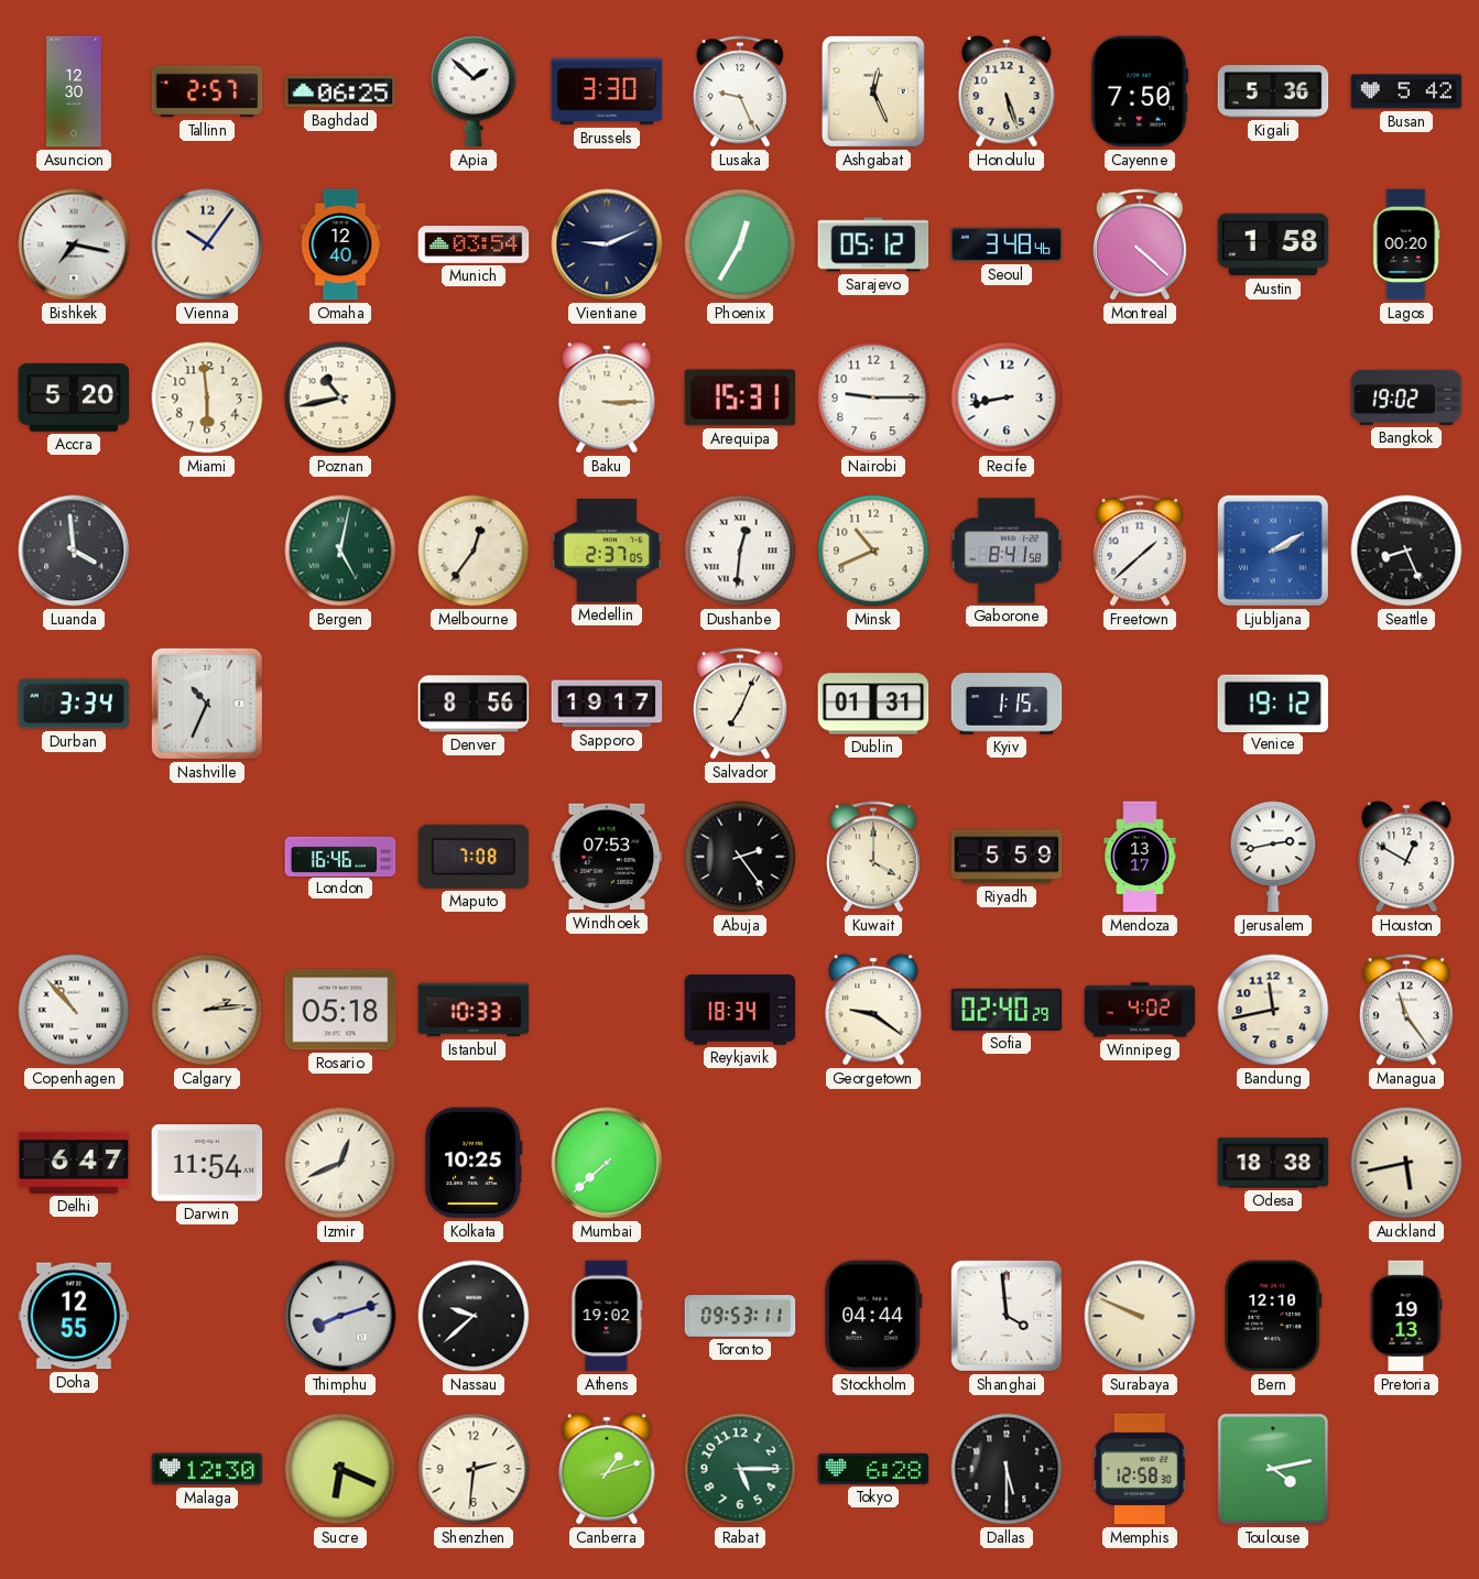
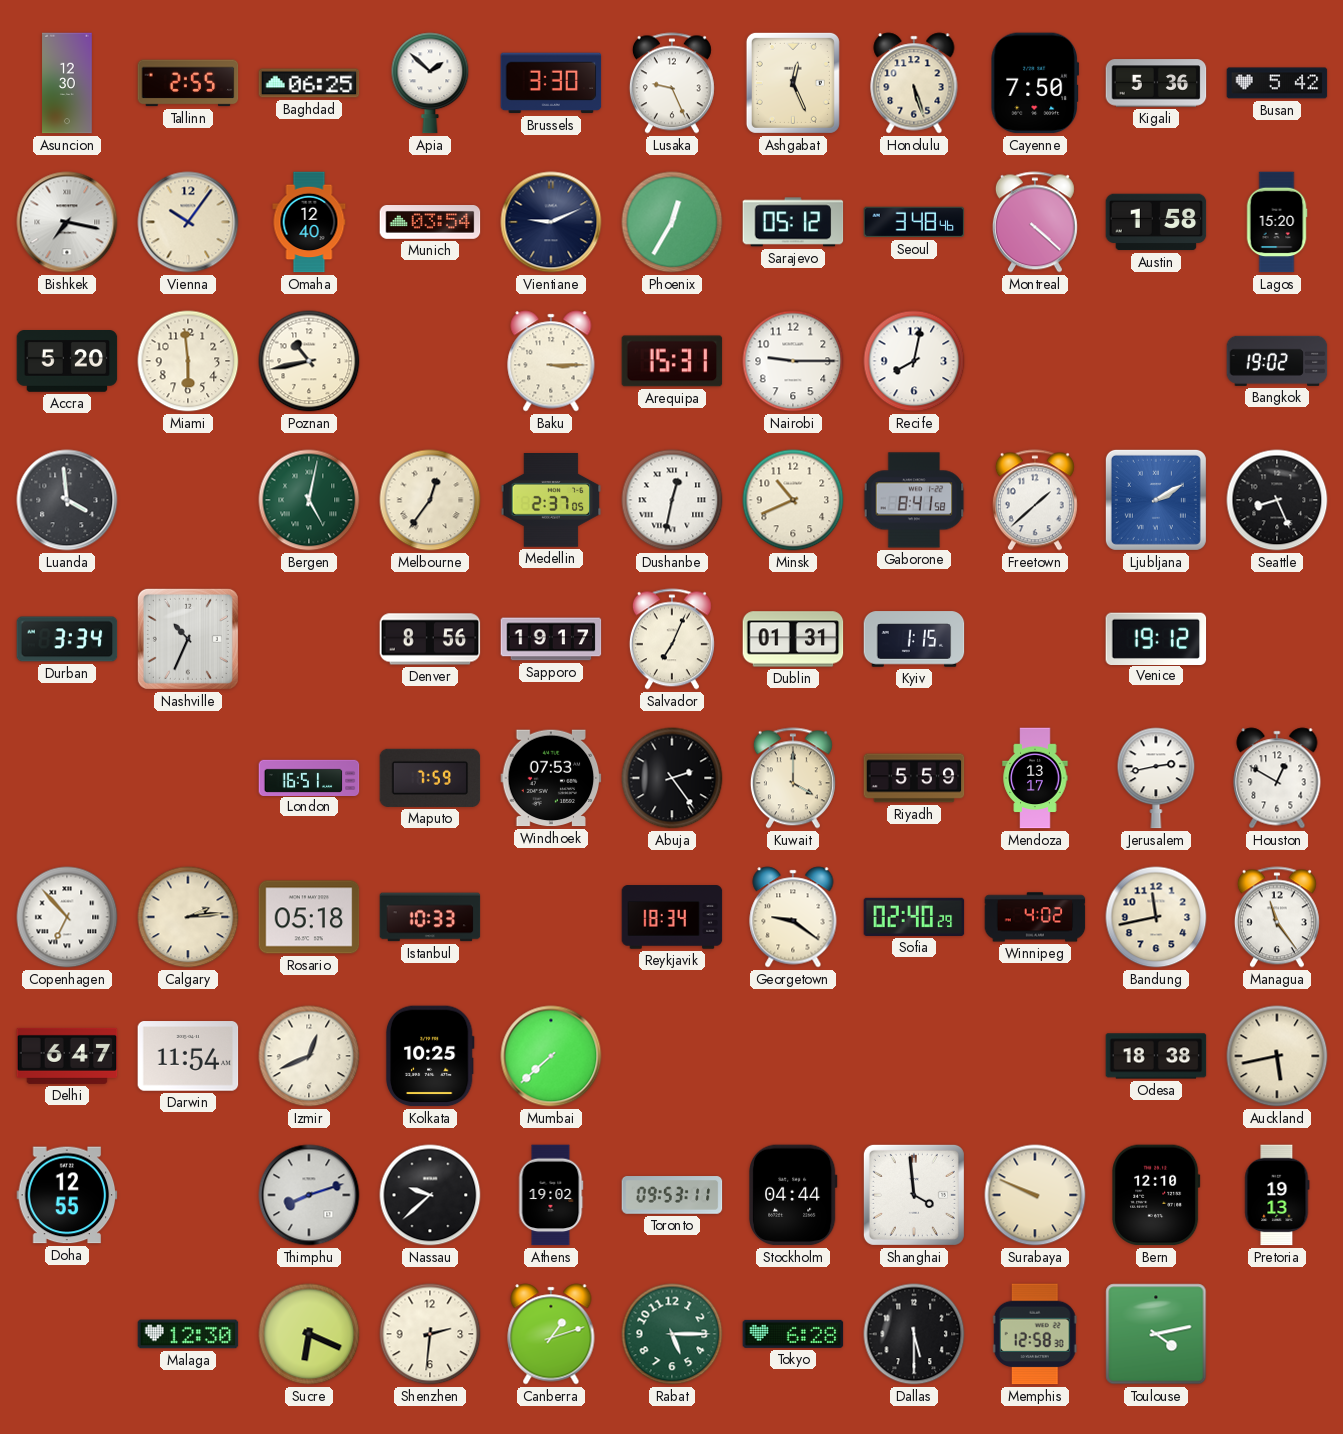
Tallinn: 2:57 -> 2:55
Lagos: 00:20 -> 15:20
Recife: 8:43 -> 8:02
Dushanbe: 12:31 -> 12:32
London: 16:46 -> 16:51
Maputo: 7:08 -> 7:59
Copenhagen: 10:53 -> 6:53
